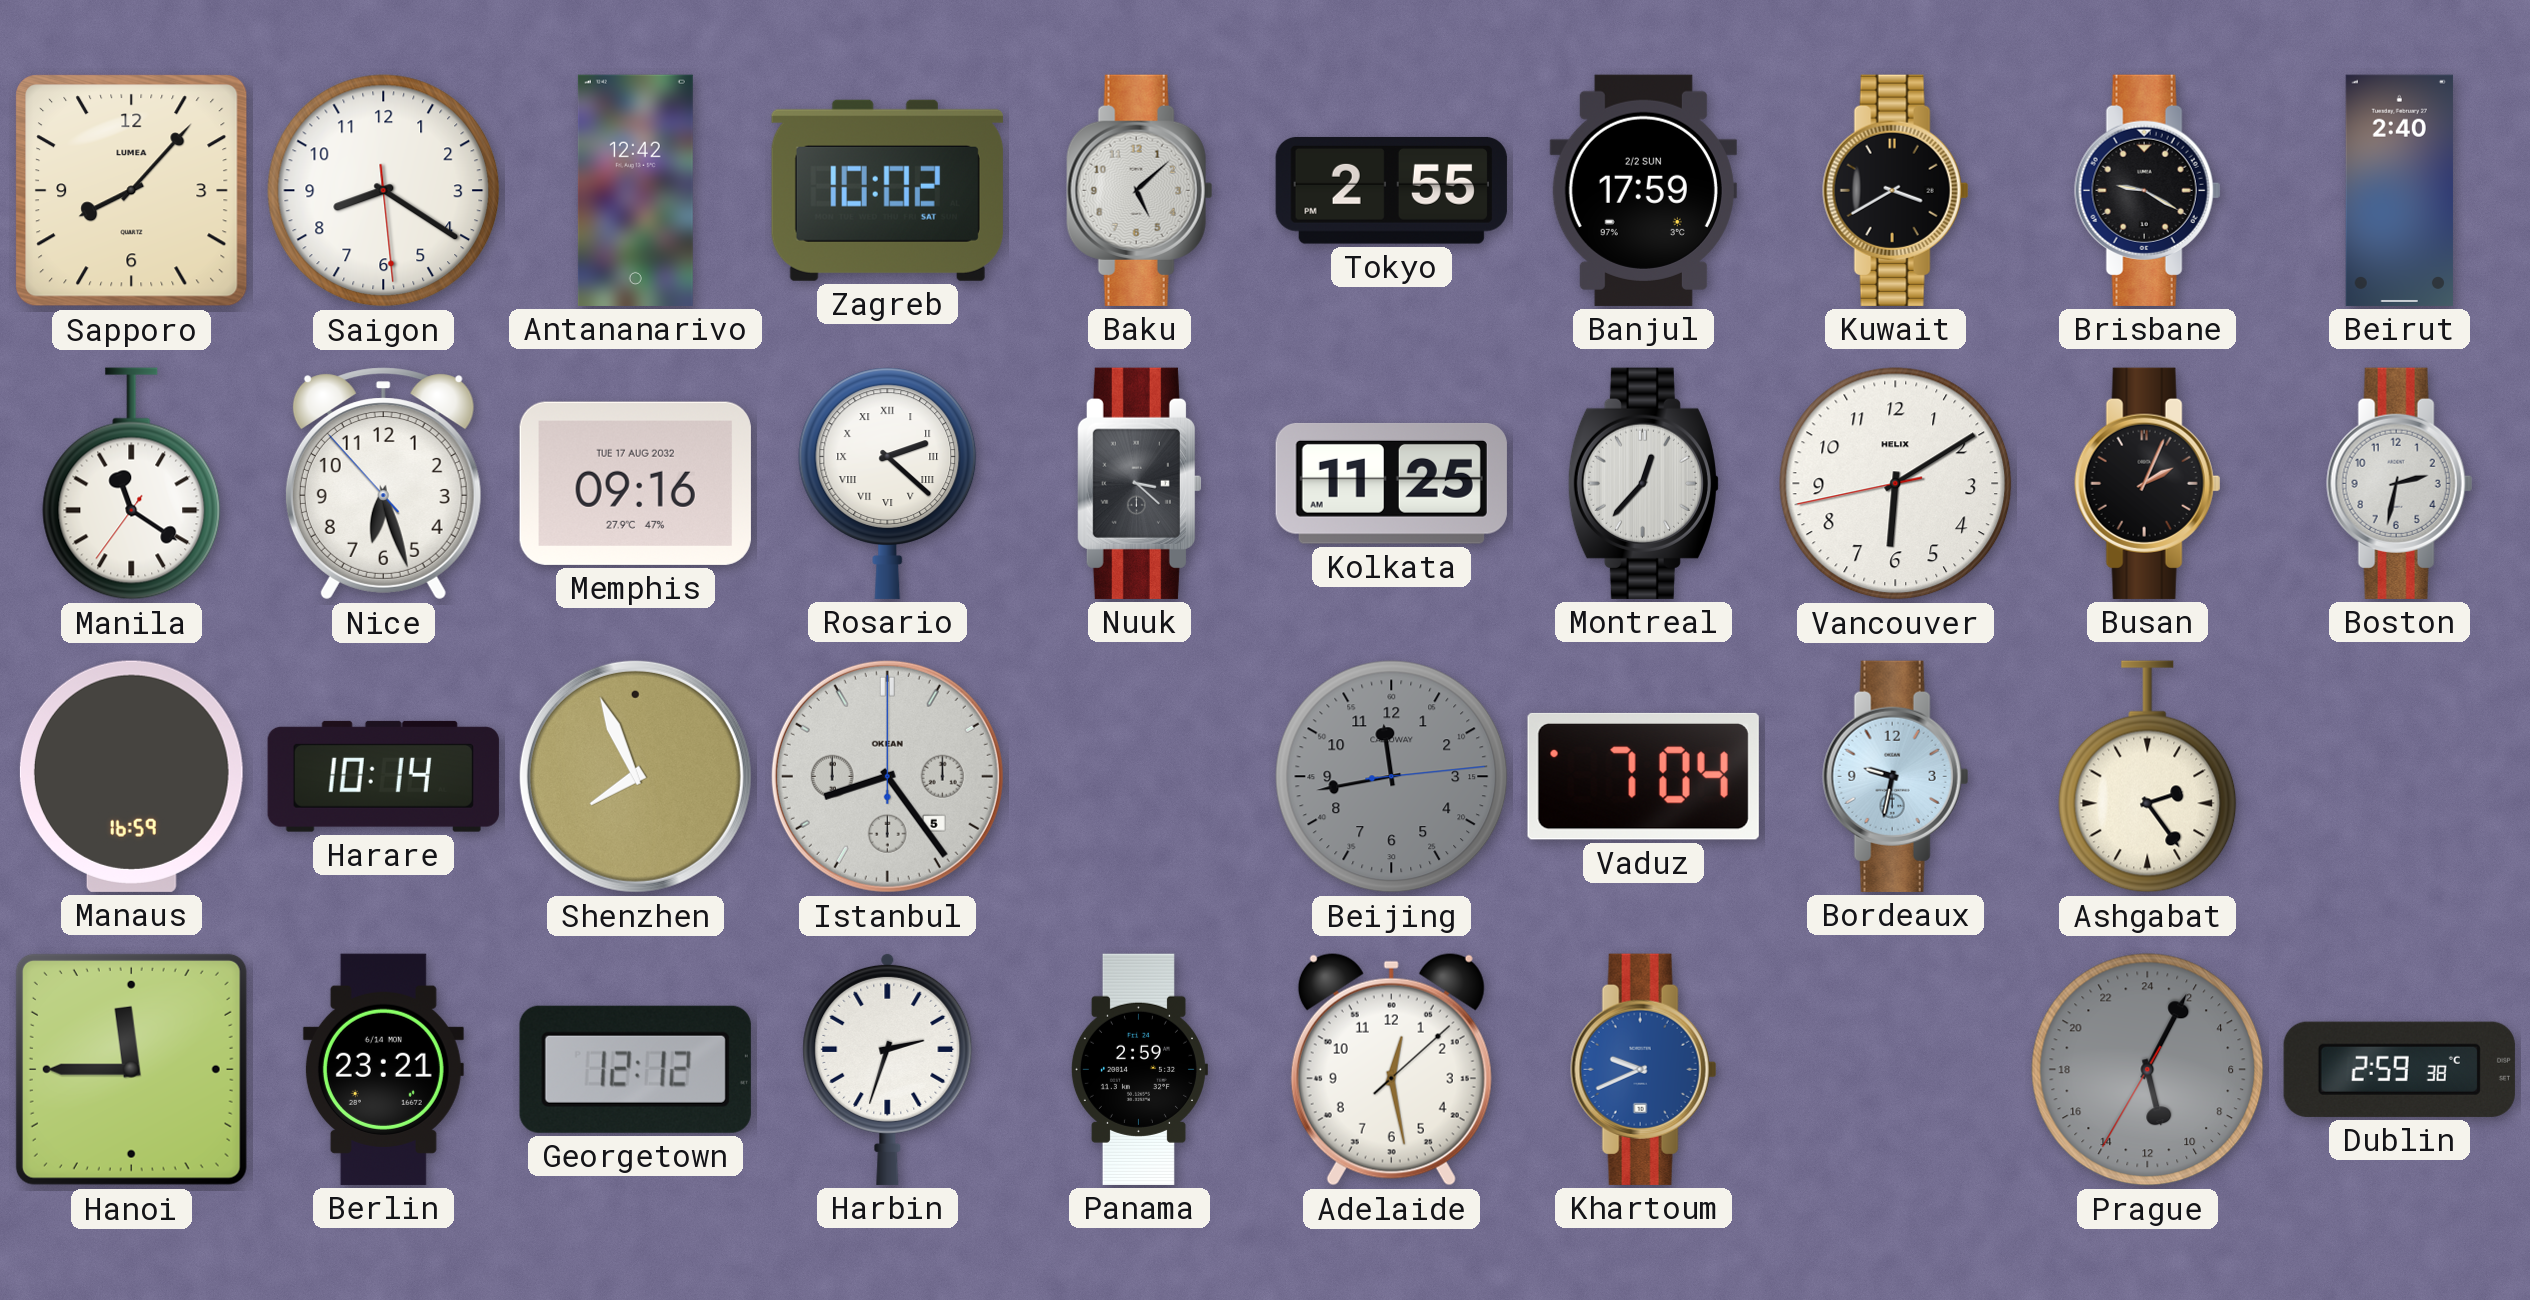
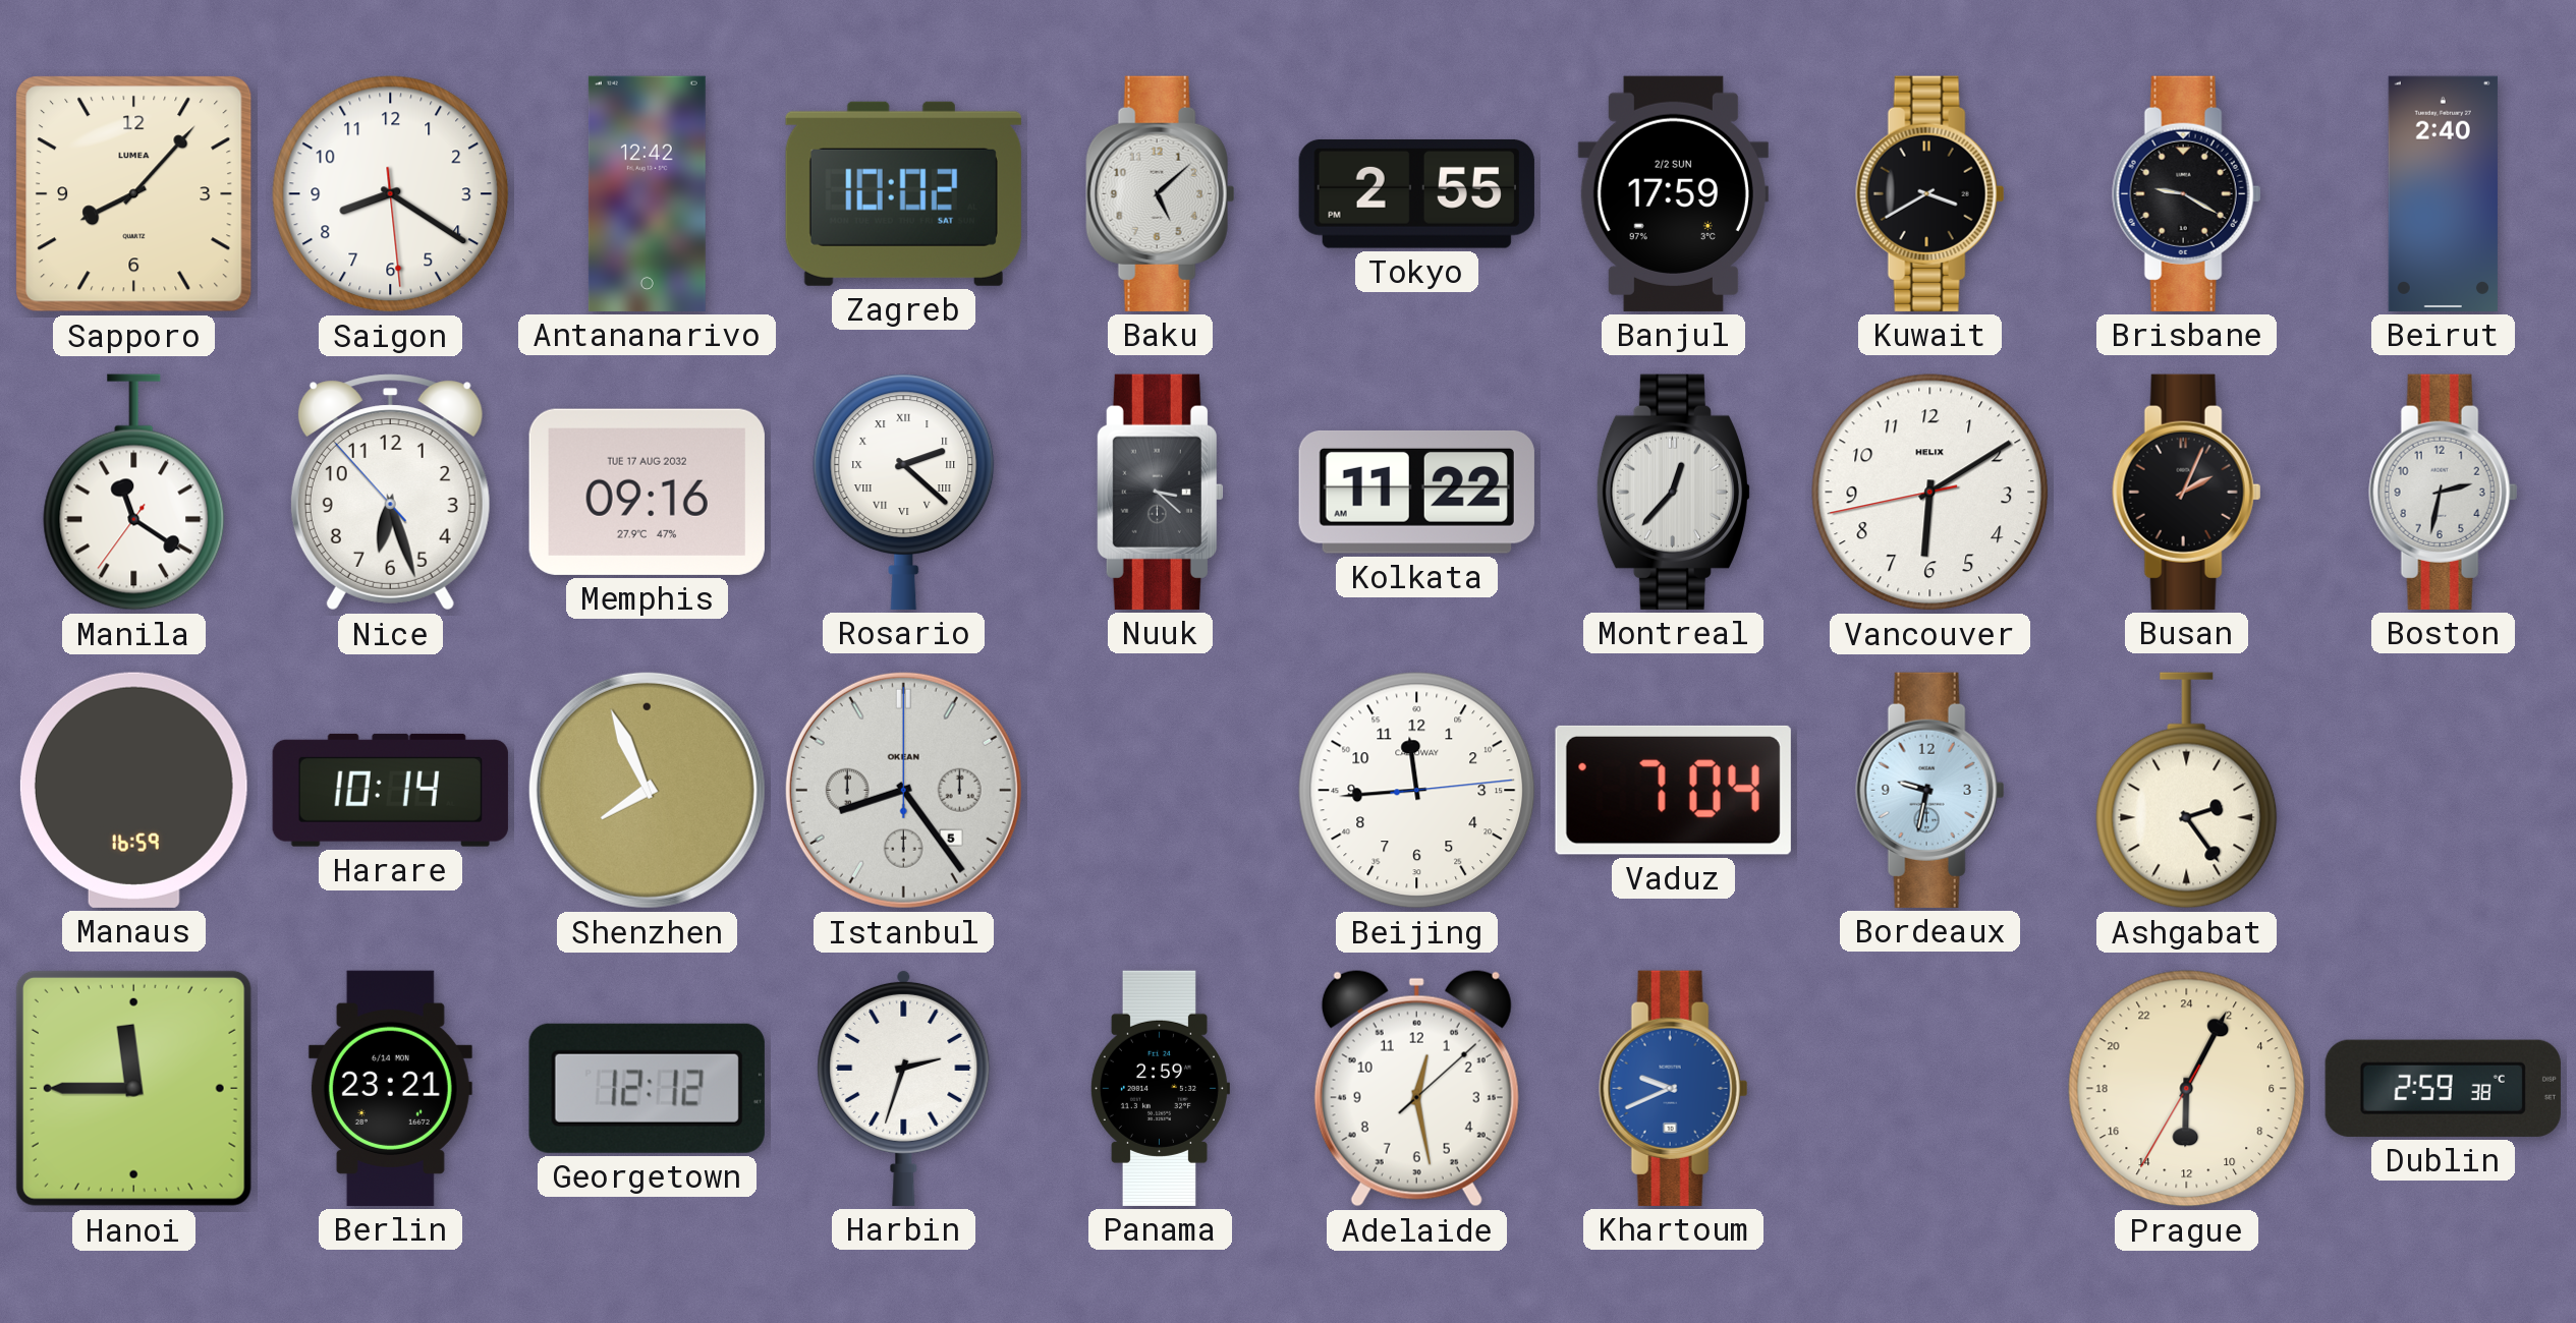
Kolkata: 11:25 -> 11:22
Beijing: 11:43 -> 11:44
Beijing dial: grey -> white
Prague: 11:04 -> 12:04
Prague dial: grey -> cream
